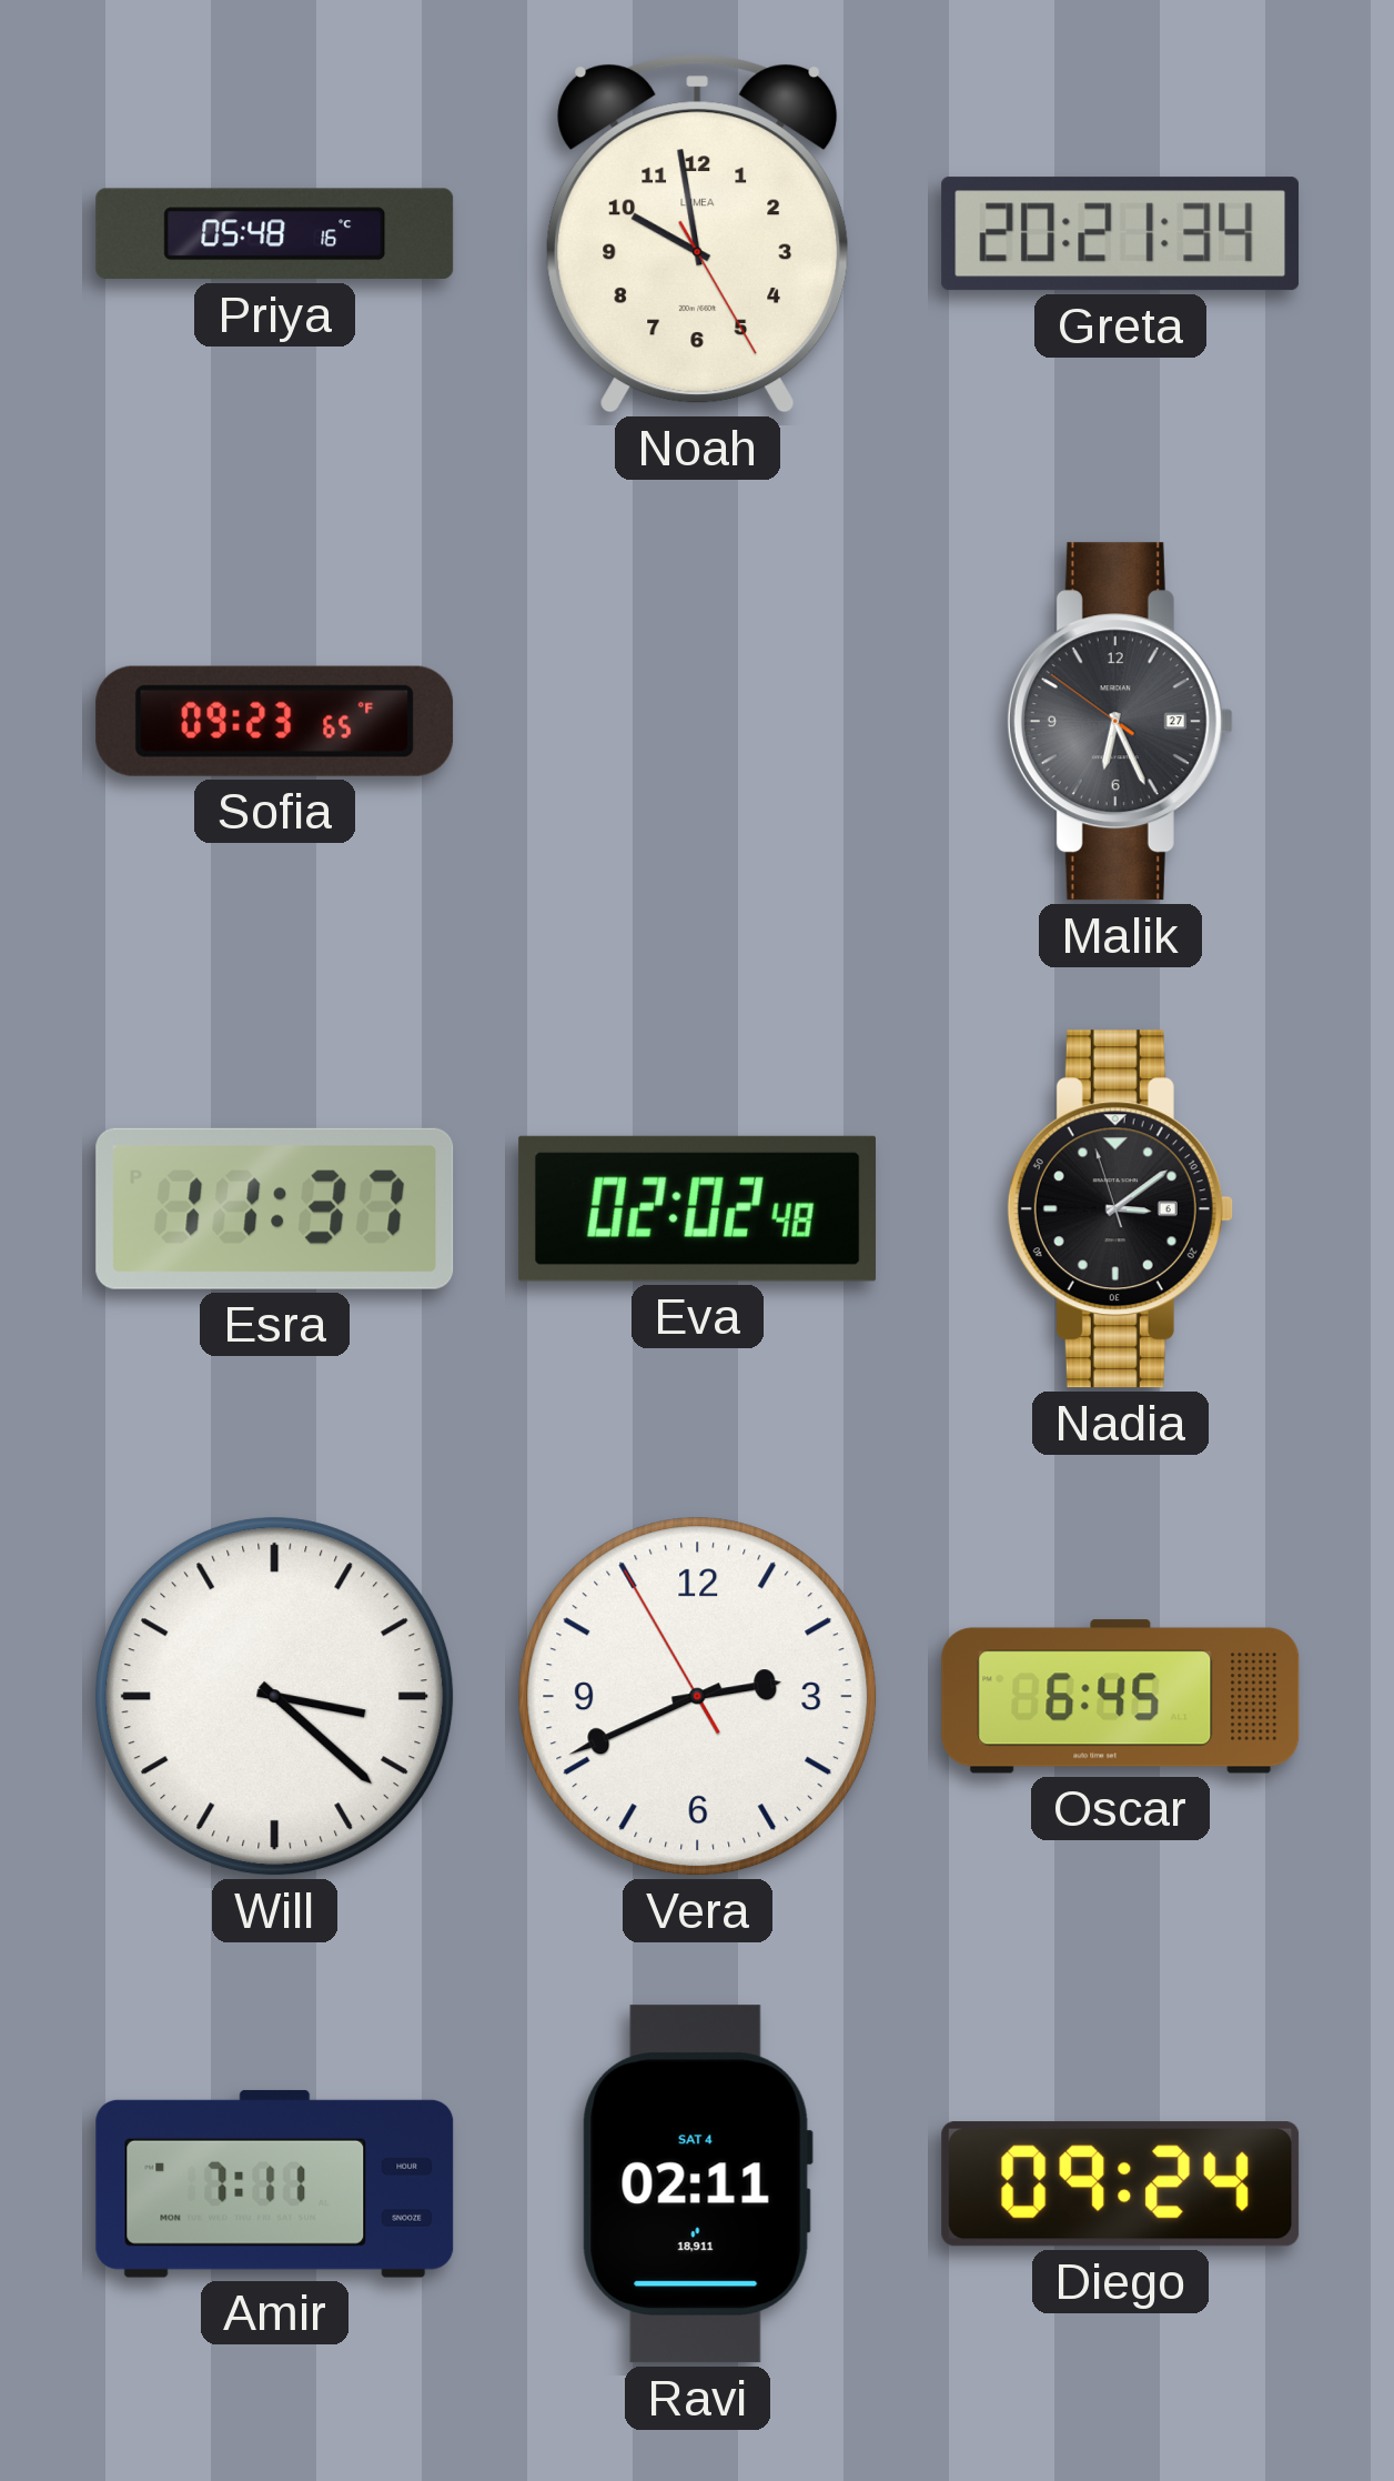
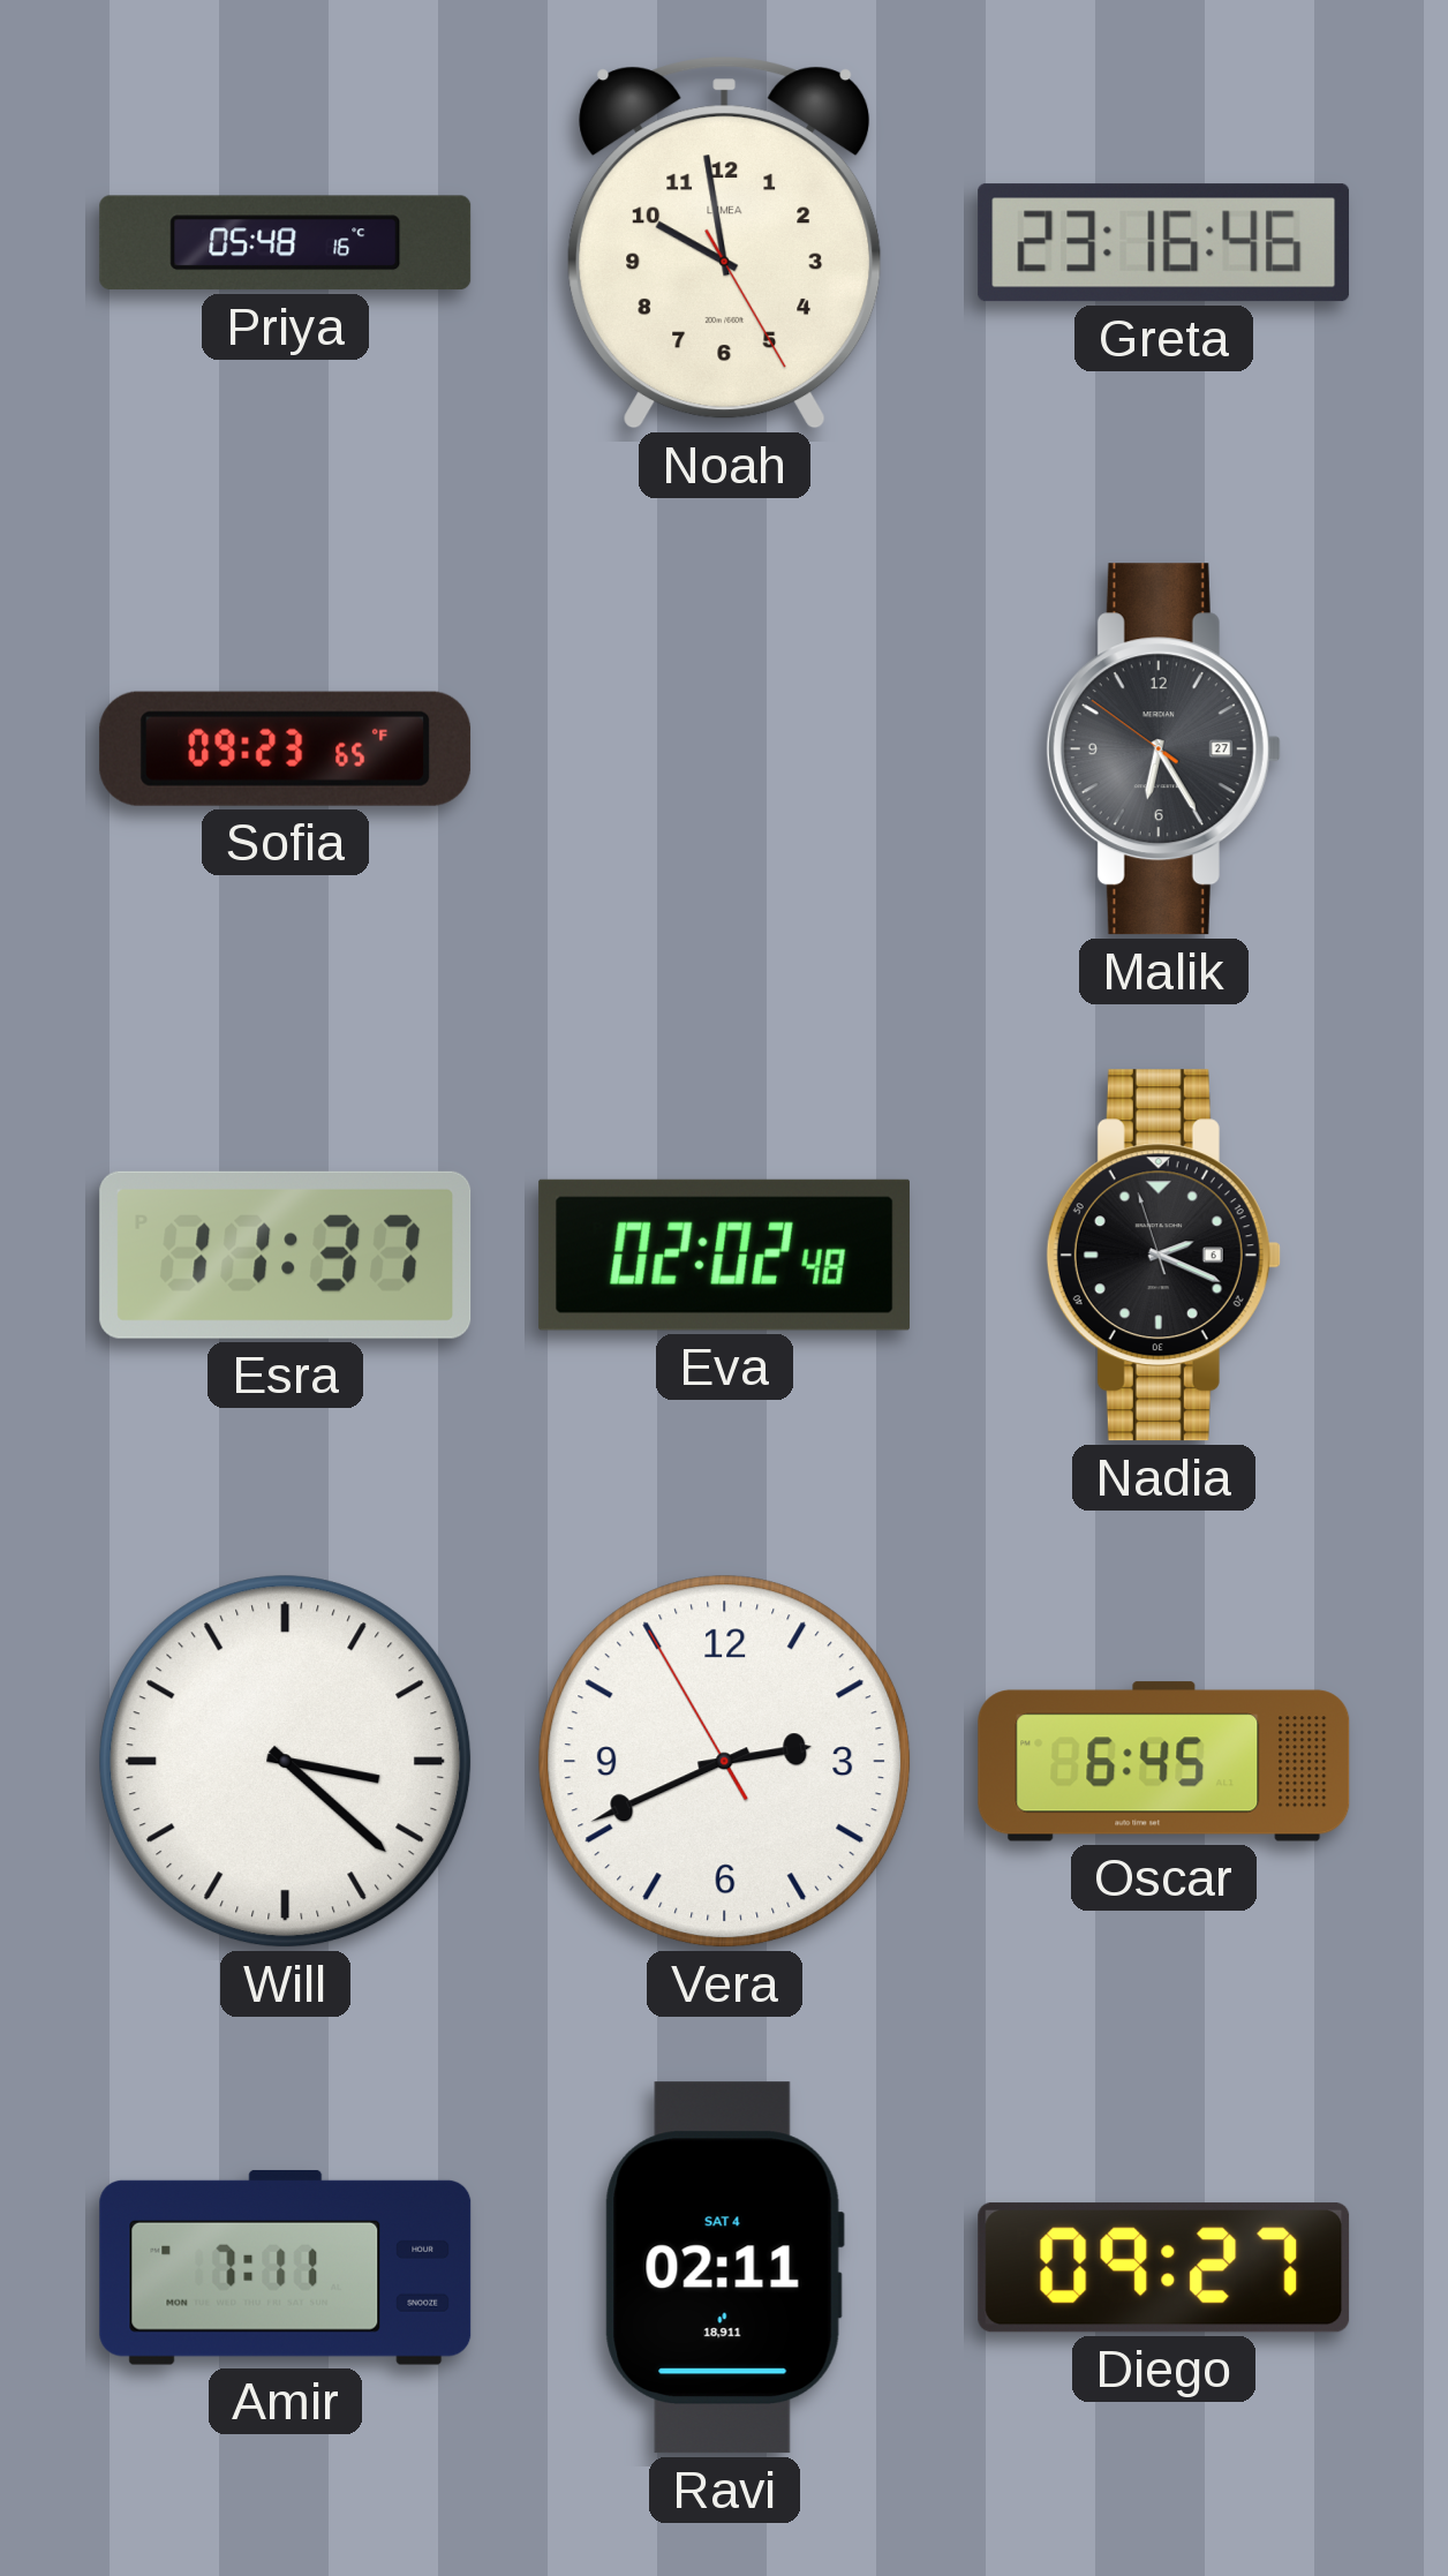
Greta: 20:21 -> 23:16
Malik: 6:25 -> 6:24
Nadia: 3:08 -> 2:18
Diego: 09:24 -> 09:27
